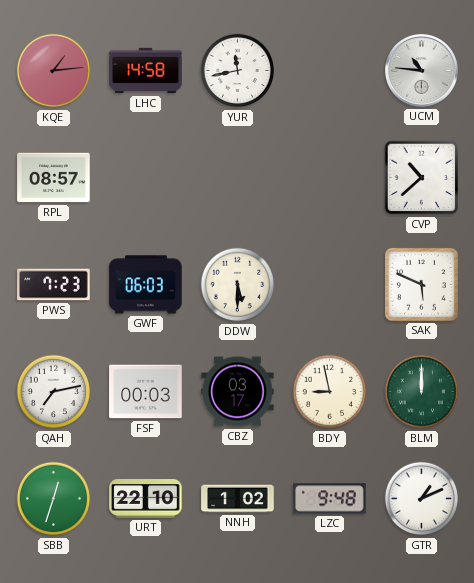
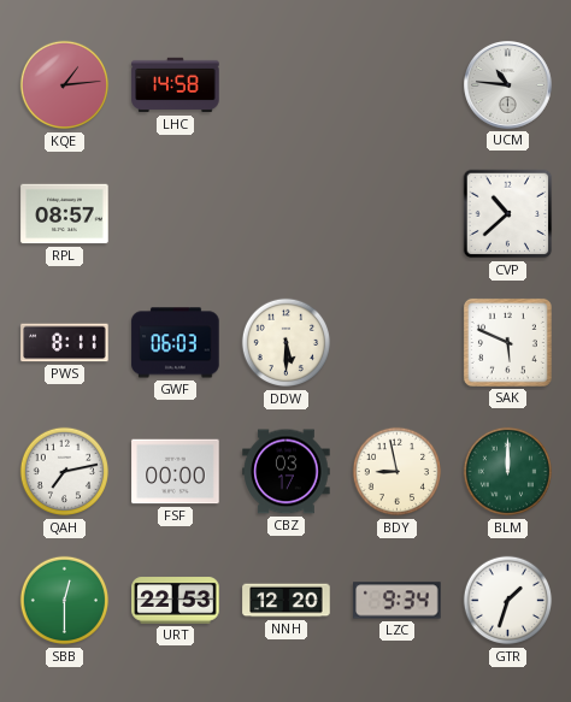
YUR: 11:43 -> none
PWS: 7:23 -> 8:11
FSF: 00:03 -> 00:00
SBB: 12:33 -> 12:30
URT: 22:10 -> 22:53
NNH: 1:02 -> 12:20
LZC: 9:48 -> 9:34
GTR: 1:11 -> 1:33
